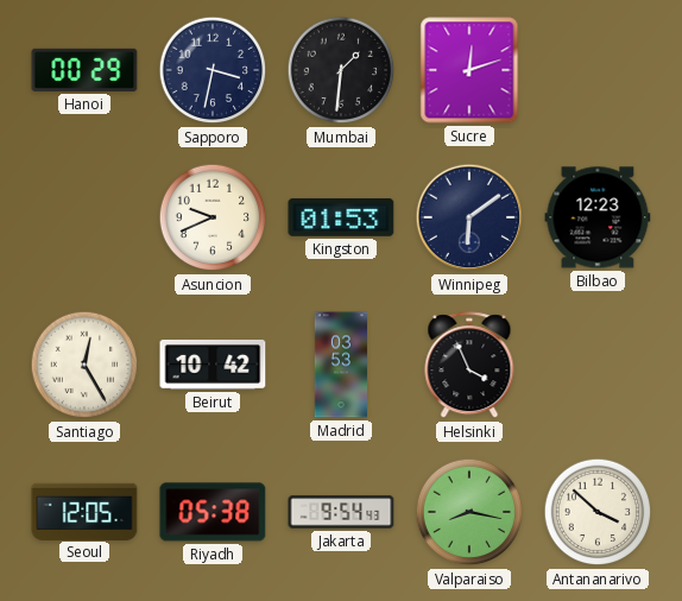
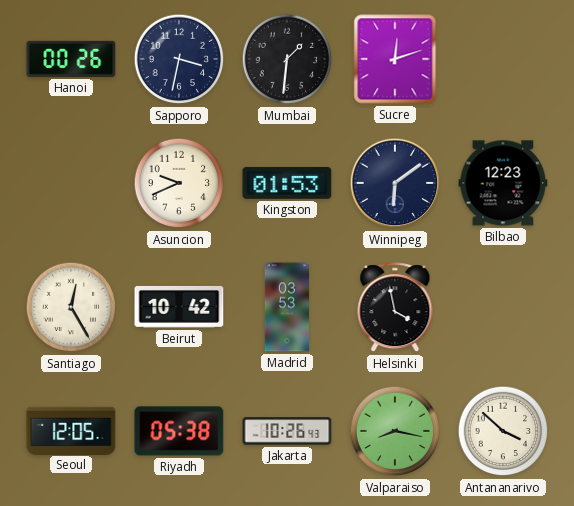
Hanoi: 00:29 -> 00:26
Helsinki: 3:56 -> 3:58
Jakarta: 9:54 -> 10:26
